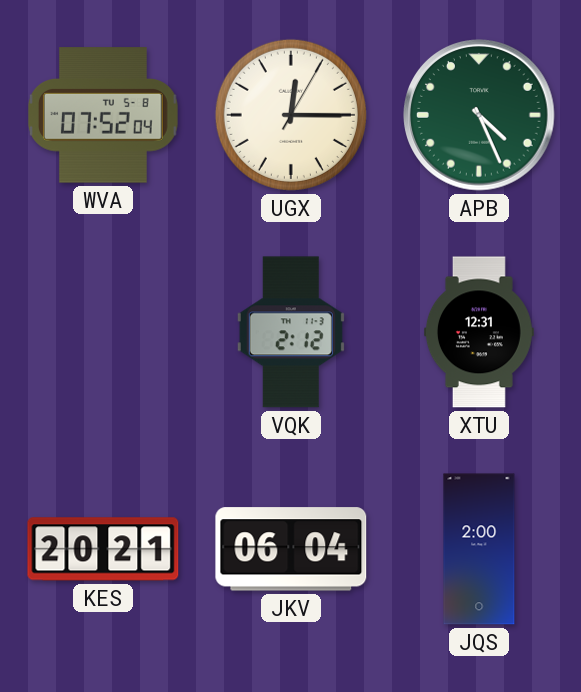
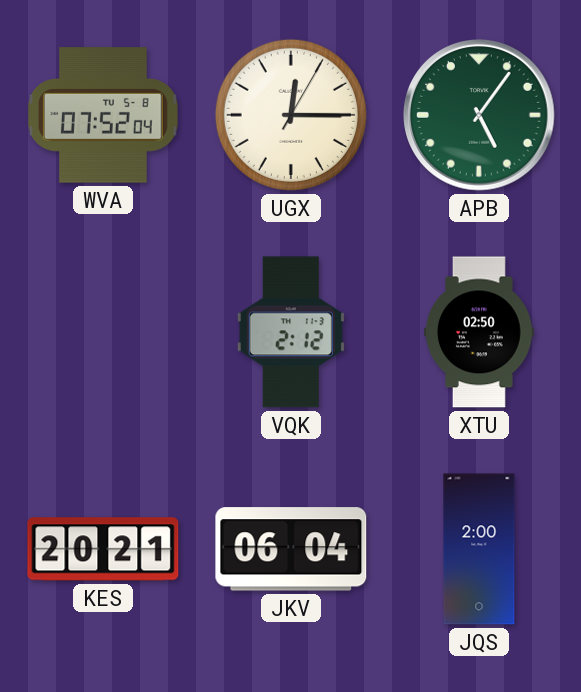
APB: 4:26 -> 5:06
XTU: 12:31 -> 02:50
